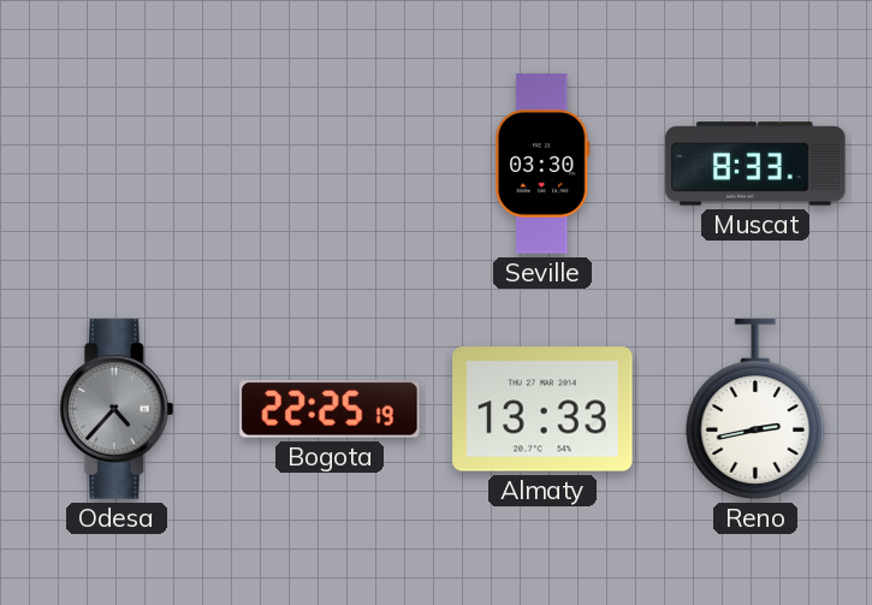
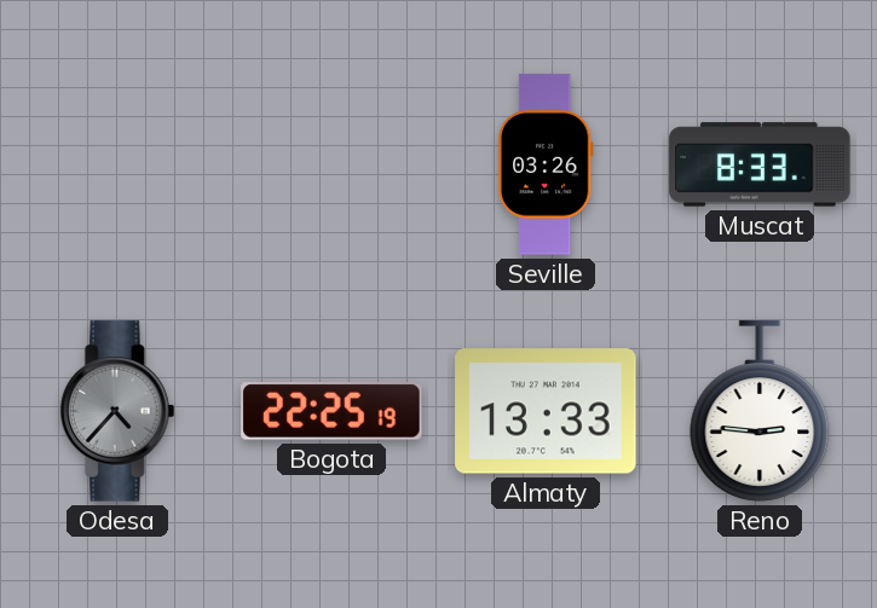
Seville: 03:30 -> 03:26
Reno: 2:43 -> 2:46
